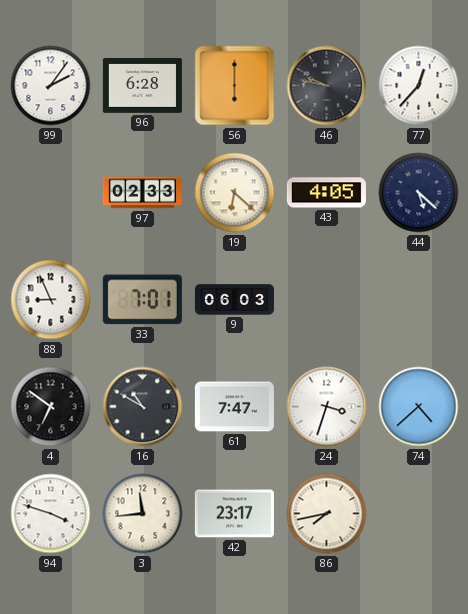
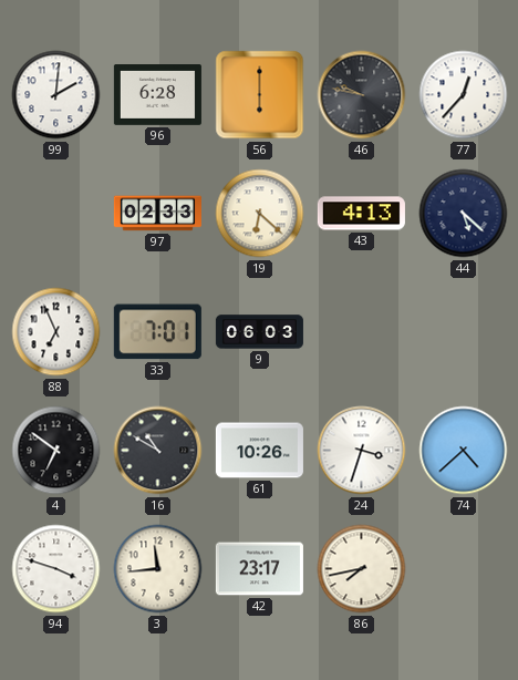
99: 2:06 -> 2:01
43: 4:05 -> 4:13
88: 8:56 -> 6:56
61: 7:47 -> 10:26
